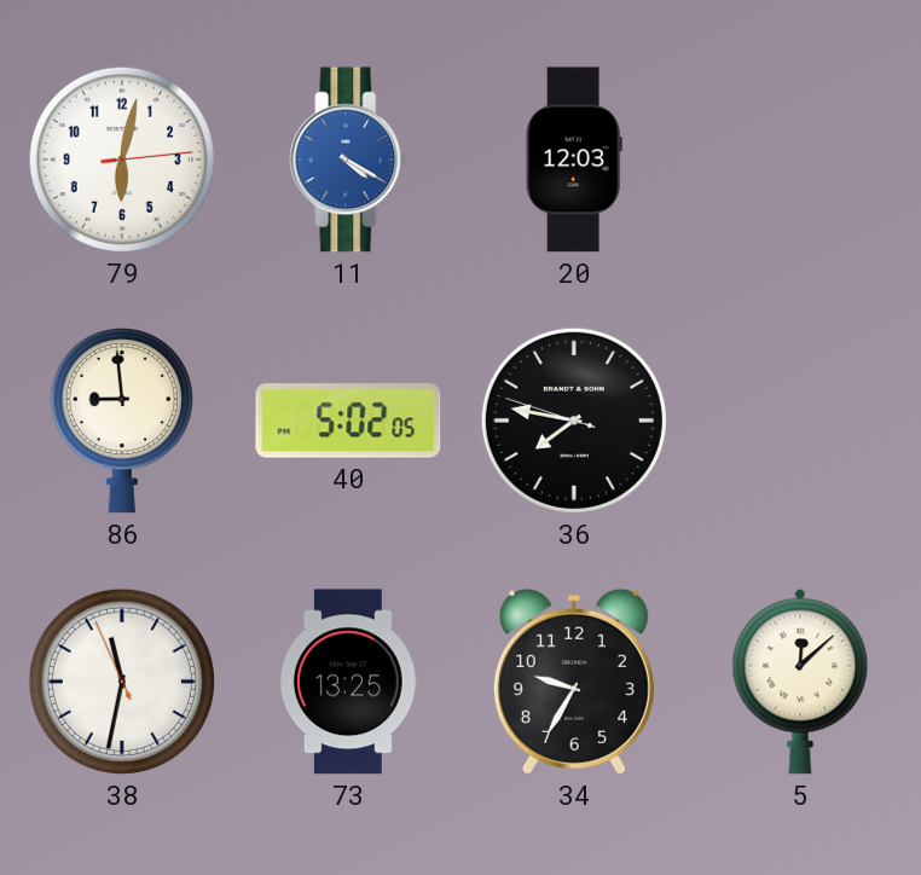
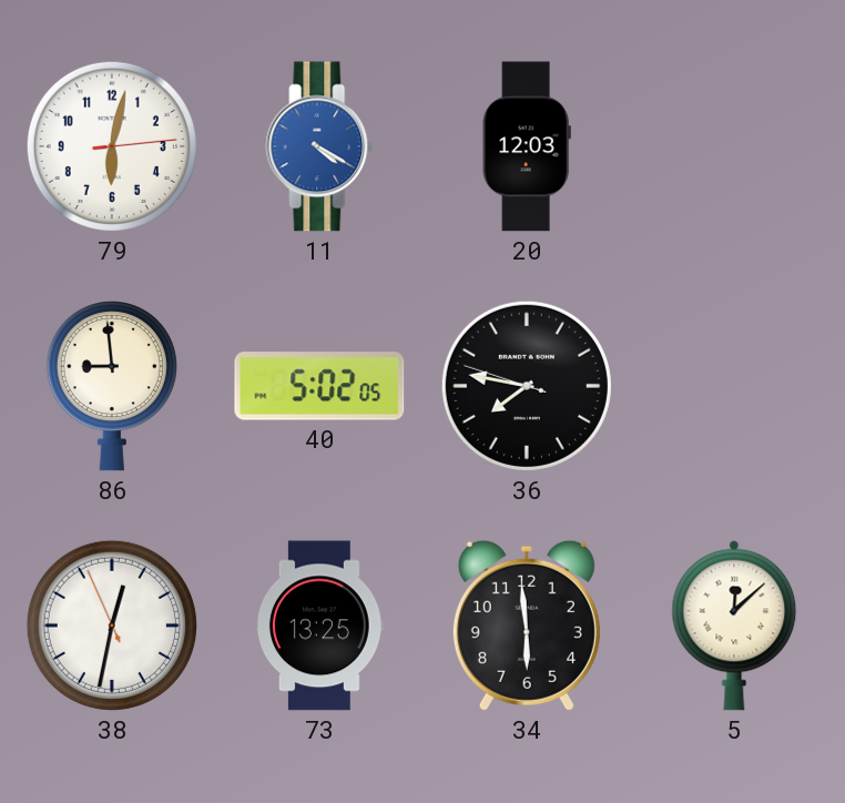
38: 11:31 -> 12:31
34: 9:35 -> 5:59
